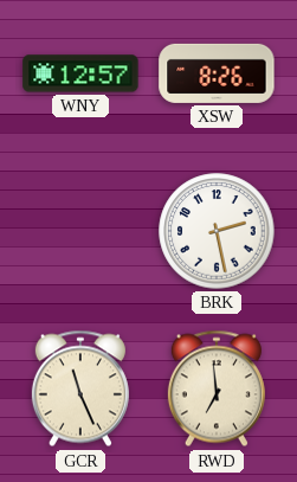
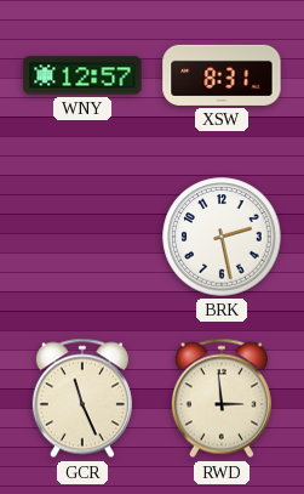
XSW: 8:26 -> 8:31
RWD: 6:59 -> 2:59
